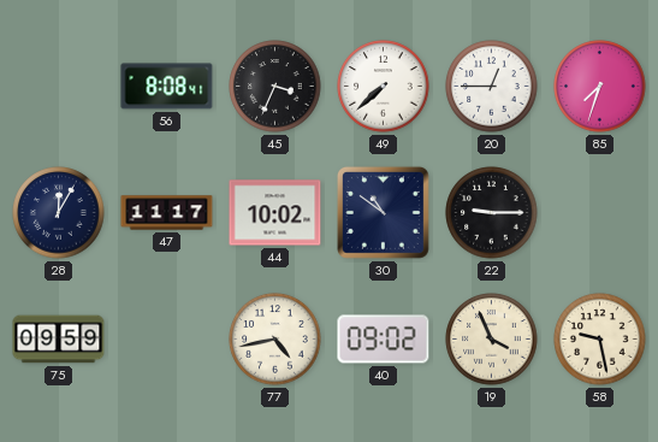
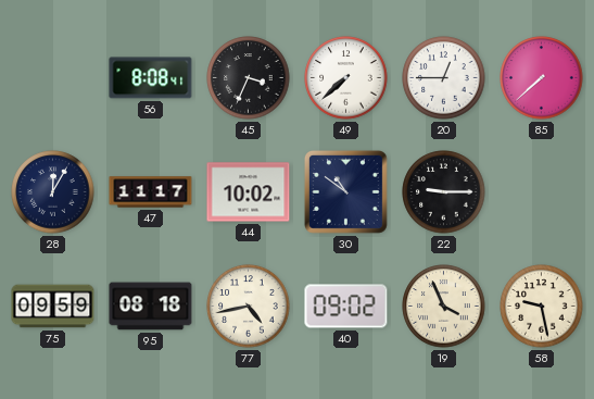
85: 7:33 -> 7:38
95: none -> 08:18
